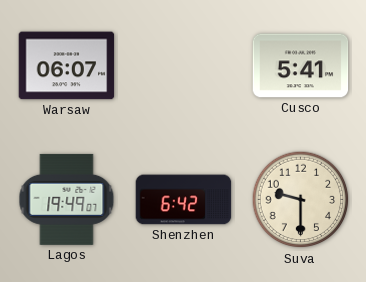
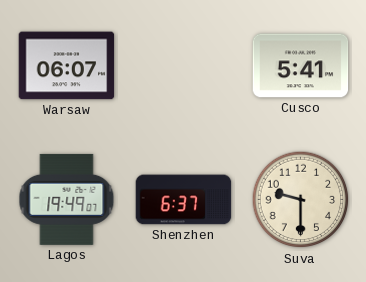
Shenzhen: 6:42 -> 6:37
